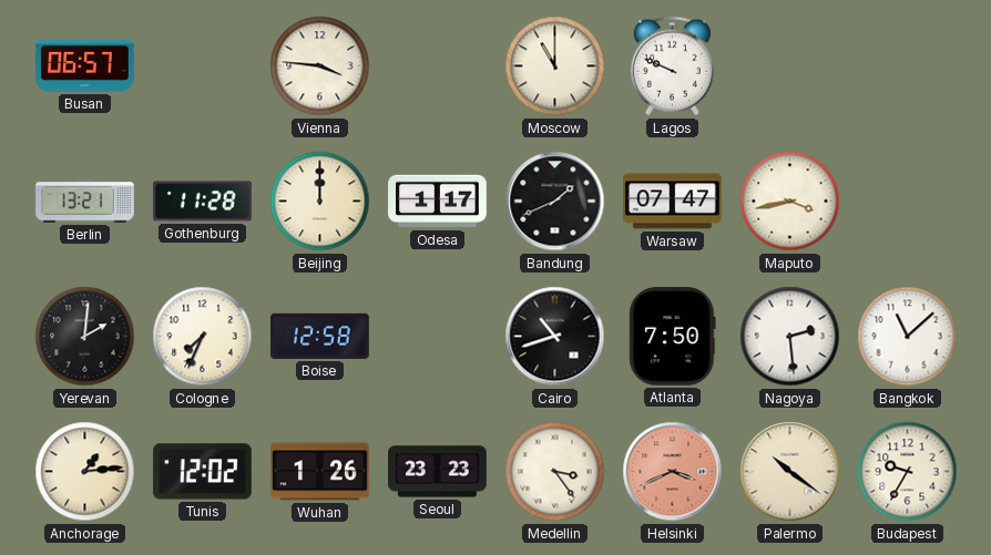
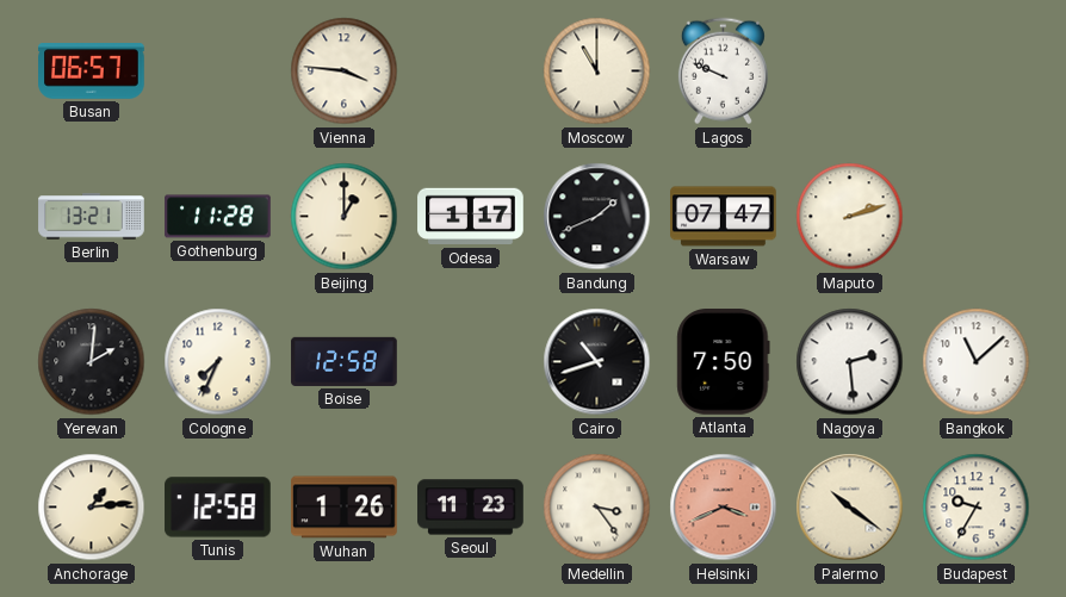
Beijing: 12:00 -> 1:00
Maputo: 3:43 -> 2:12
Tunis: 12:02 -> 12:58
Seoul: 23:23 -> 11:23
